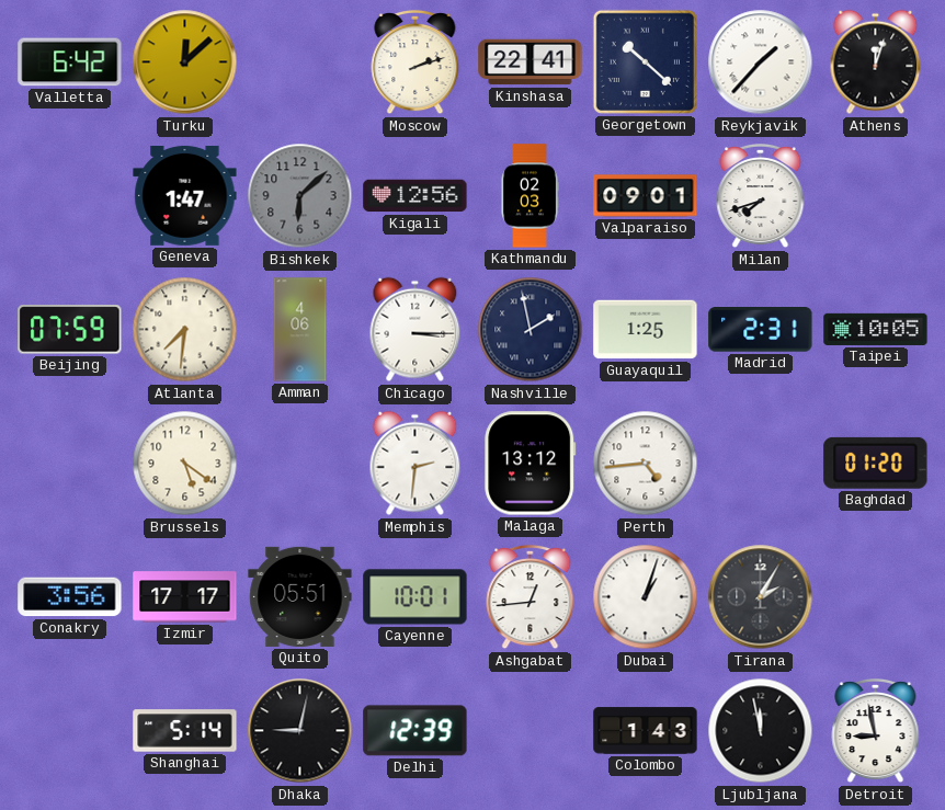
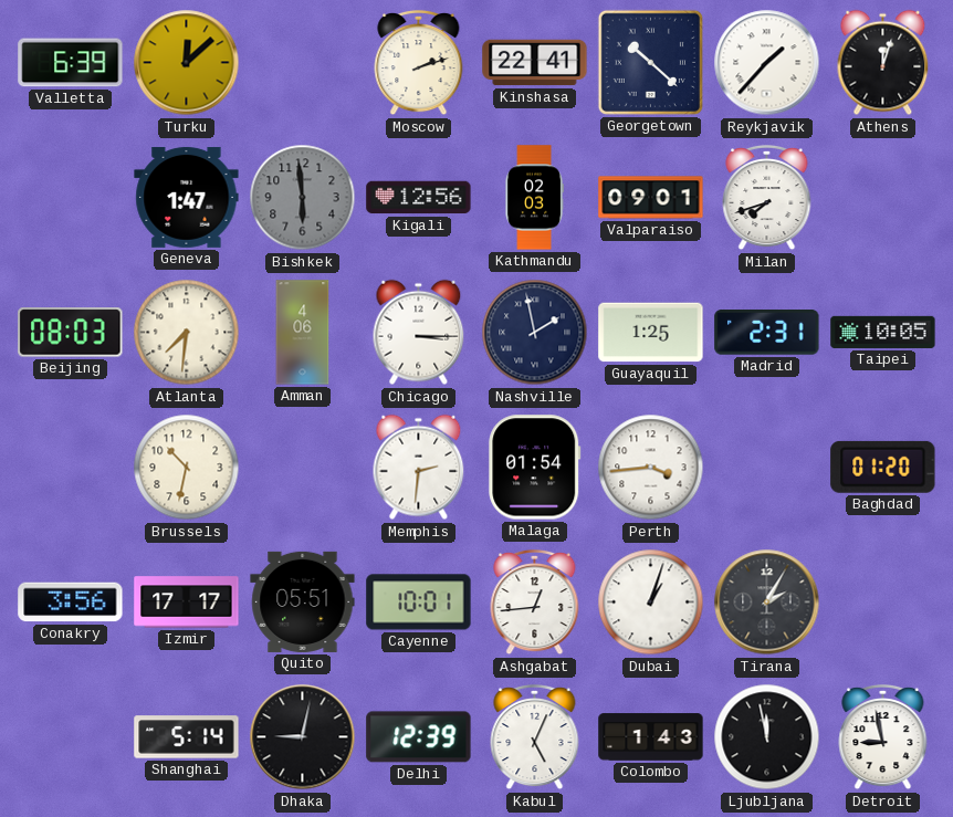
Valletta: 6:42 -> 6:39
Bishkek: 6:08 -> 5:59
Beijing: 07:59 -> 08:03
Brussels: 5:21 -> 10:32
Malaga: 13:12 -> 01:54
Perth: 4:44 -> 3:44
Kabul: none -> 5:04
